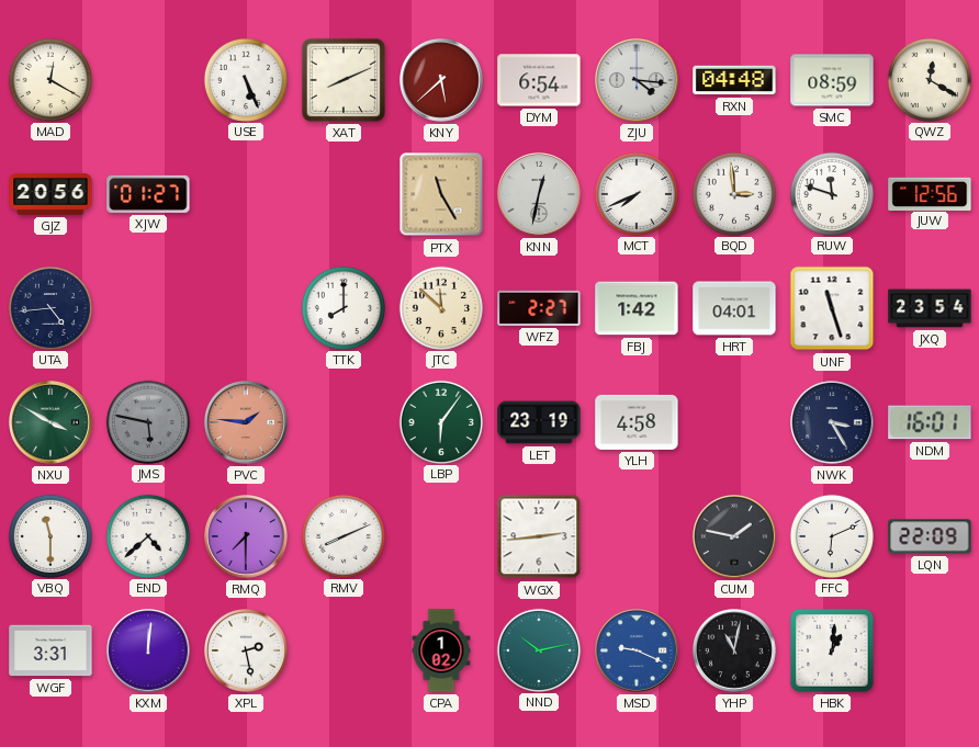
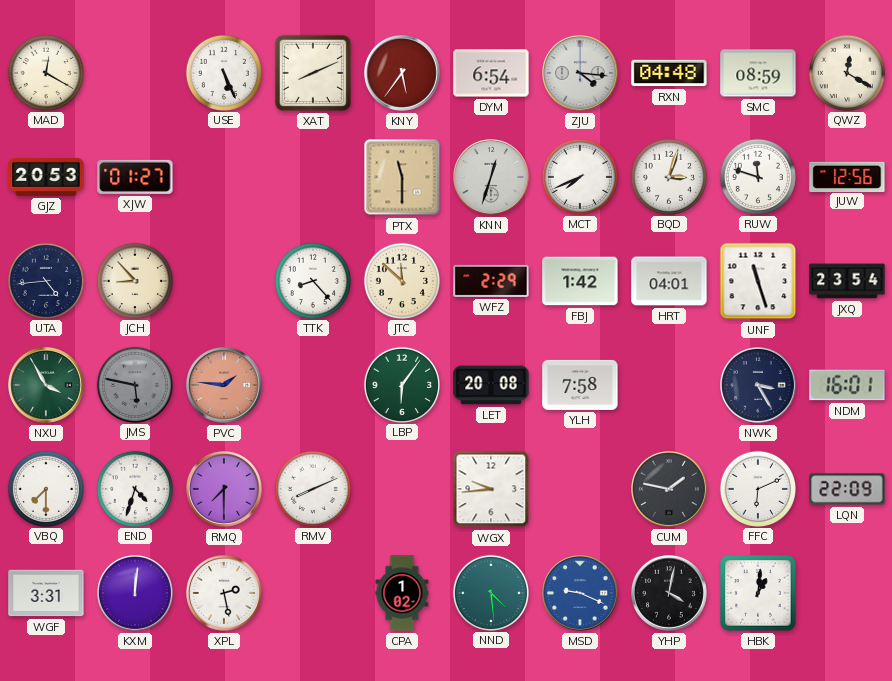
KNY: 5:38 -> 5:36
GJZ: 20:56 -> 20:53
PTX: 11:25 -> 11:30
KNN: 12:32 -> 12:33
BQD: 2:59 -> 3:03
JCH: none -> 8:53
TTK: 8:00 -> 8:23
WFZ: 2:27 -> 2:29
NXU: 3:50 -> 3:55
LET: 23:19 -> 20:08
YLH: 4:58 -> 7:58
VBQ: 11:30 -> 7:30
END: 4:38 -> 4:33
WGX: 2:44 -> 9:44
NND: 10:13 -> 4:29
YHP: 11:02 -> 4:02
